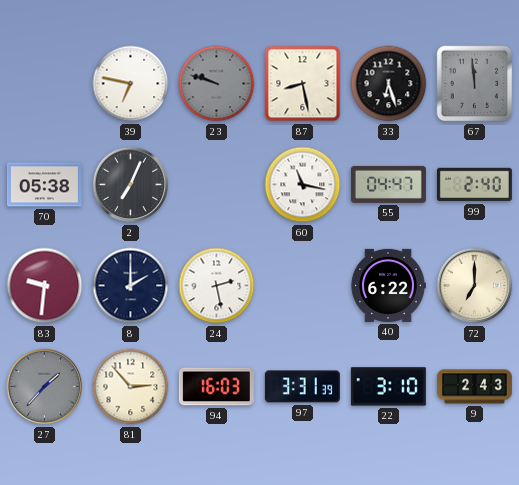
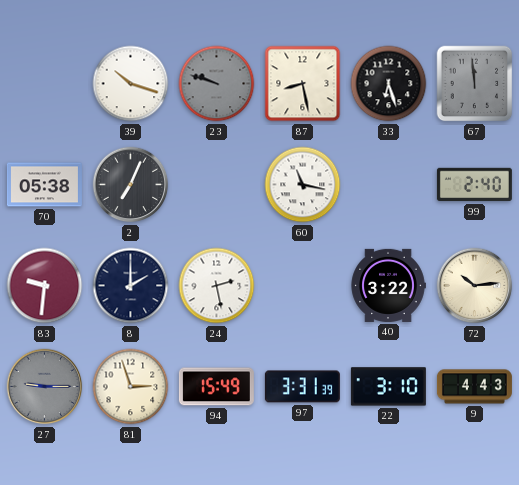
39: 6:47 -> 10:18
55: 04:47 -> none
40: 6:22 -> 3:22
72: 7:00 -> 10:14
27: 1:37 -> 9:15
81: 2:53 -> 2:57
94: 16:03 -> 15:49
9: 2:43 -> 4:43
